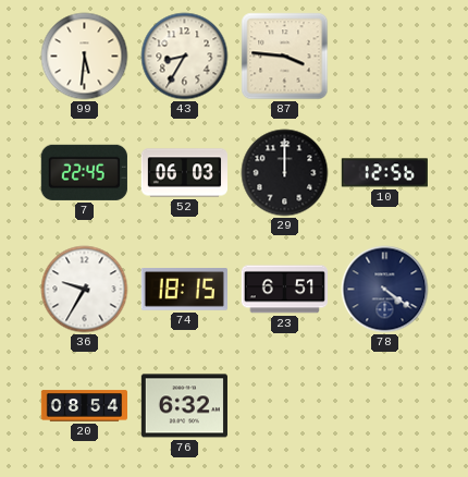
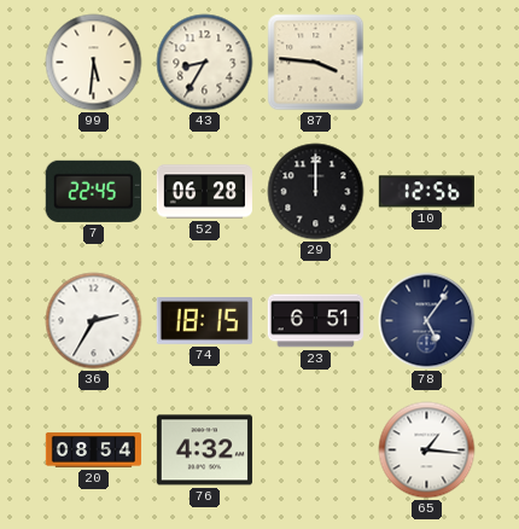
52: 06:03 -> 06:28
36: 9:35 -> 2:35
78: 4:21 -> 5:06
76: 6:32 -> 4:32
65: none -> 1:16
